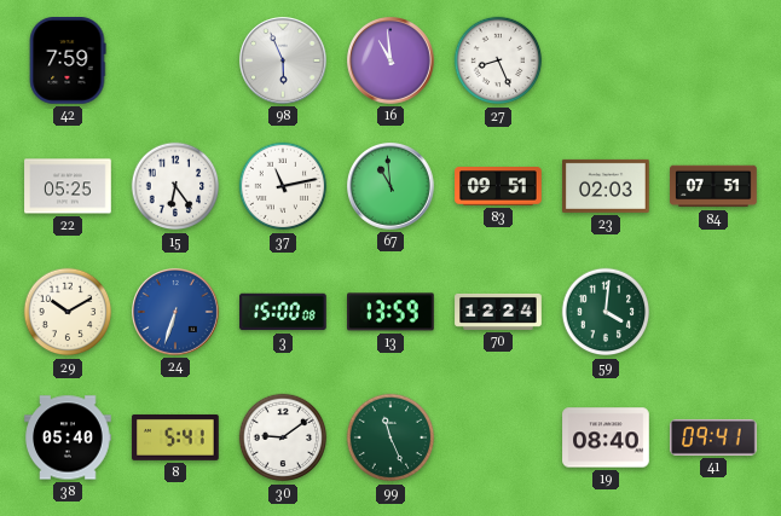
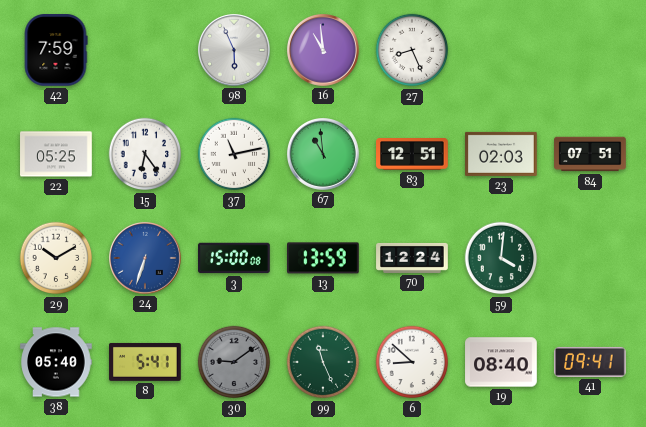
83: 09:51 -> 12:51
30 dial: white -> grey
6: none -> 8:52
